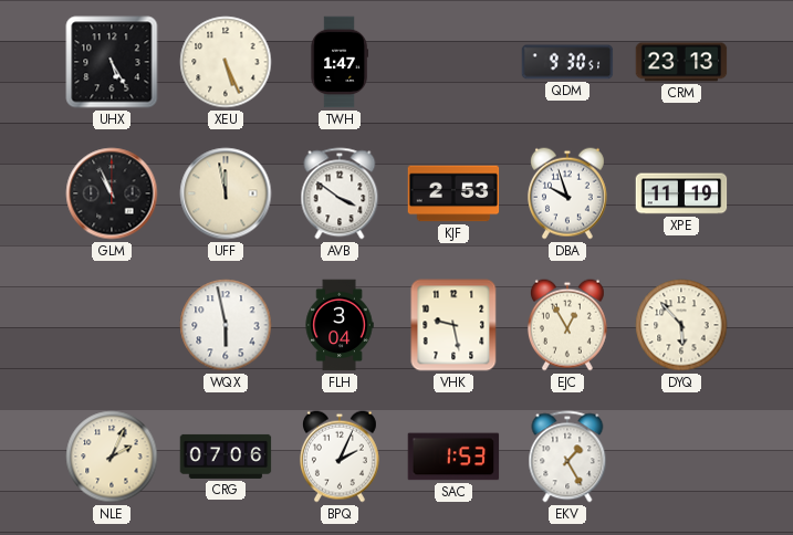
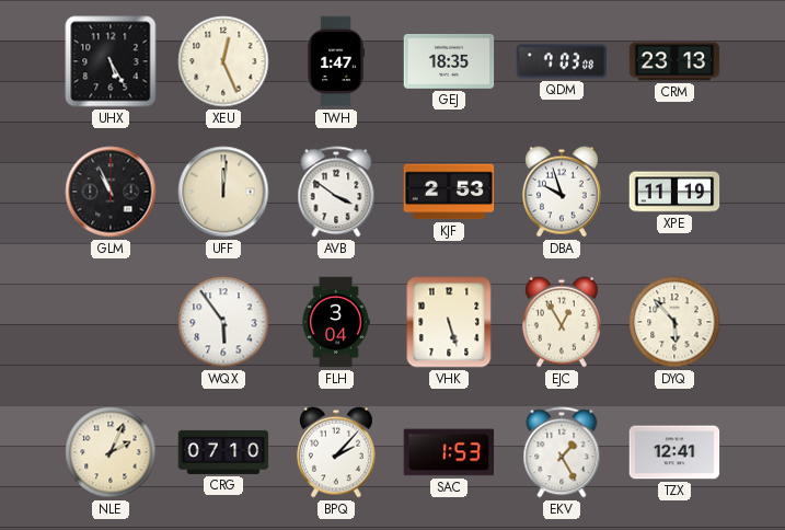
XEU: 5:26 -> 12:26
GEJ: none -> 18:35
QDM: 9:30 -> 7:03
UFF: 11:58 -> 12:01
WQX: 5:58 -> 5:54
VHK: 9:28 -> 5:27
CRG: 07:06 -> 07:10
BPQ: 2:04 -> 2:07
TZX: none -> 12:41
